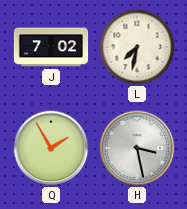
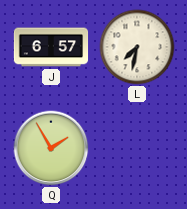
J: 7:02 -> 6:57
H: 3:28 -> none
